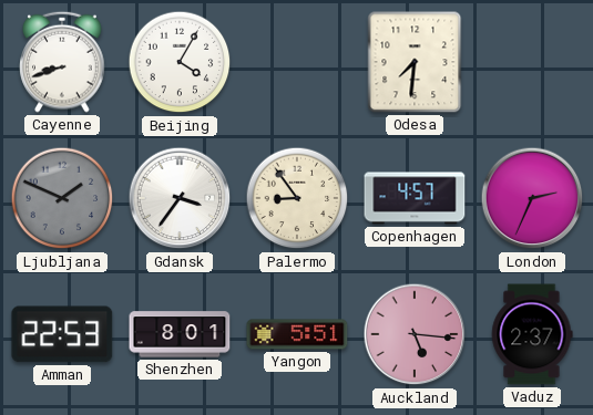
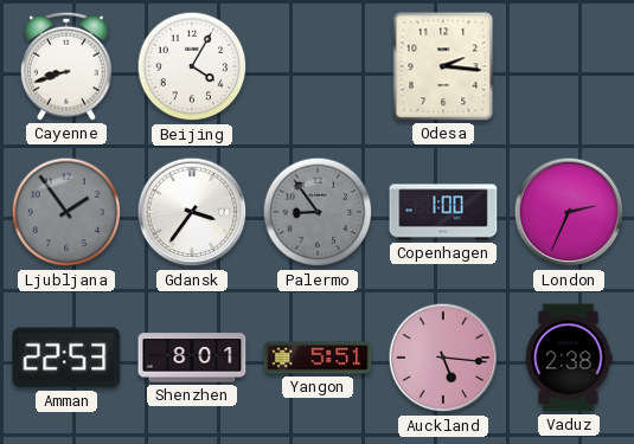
Odesa: 7:31 -> 2:16
Ljubljana: 1:49 -> 1:54
Palermo dial: cream -> grey
Copenhagen: 4:57 -> 1:00
Vaduz: 2:37 -> 2:38
